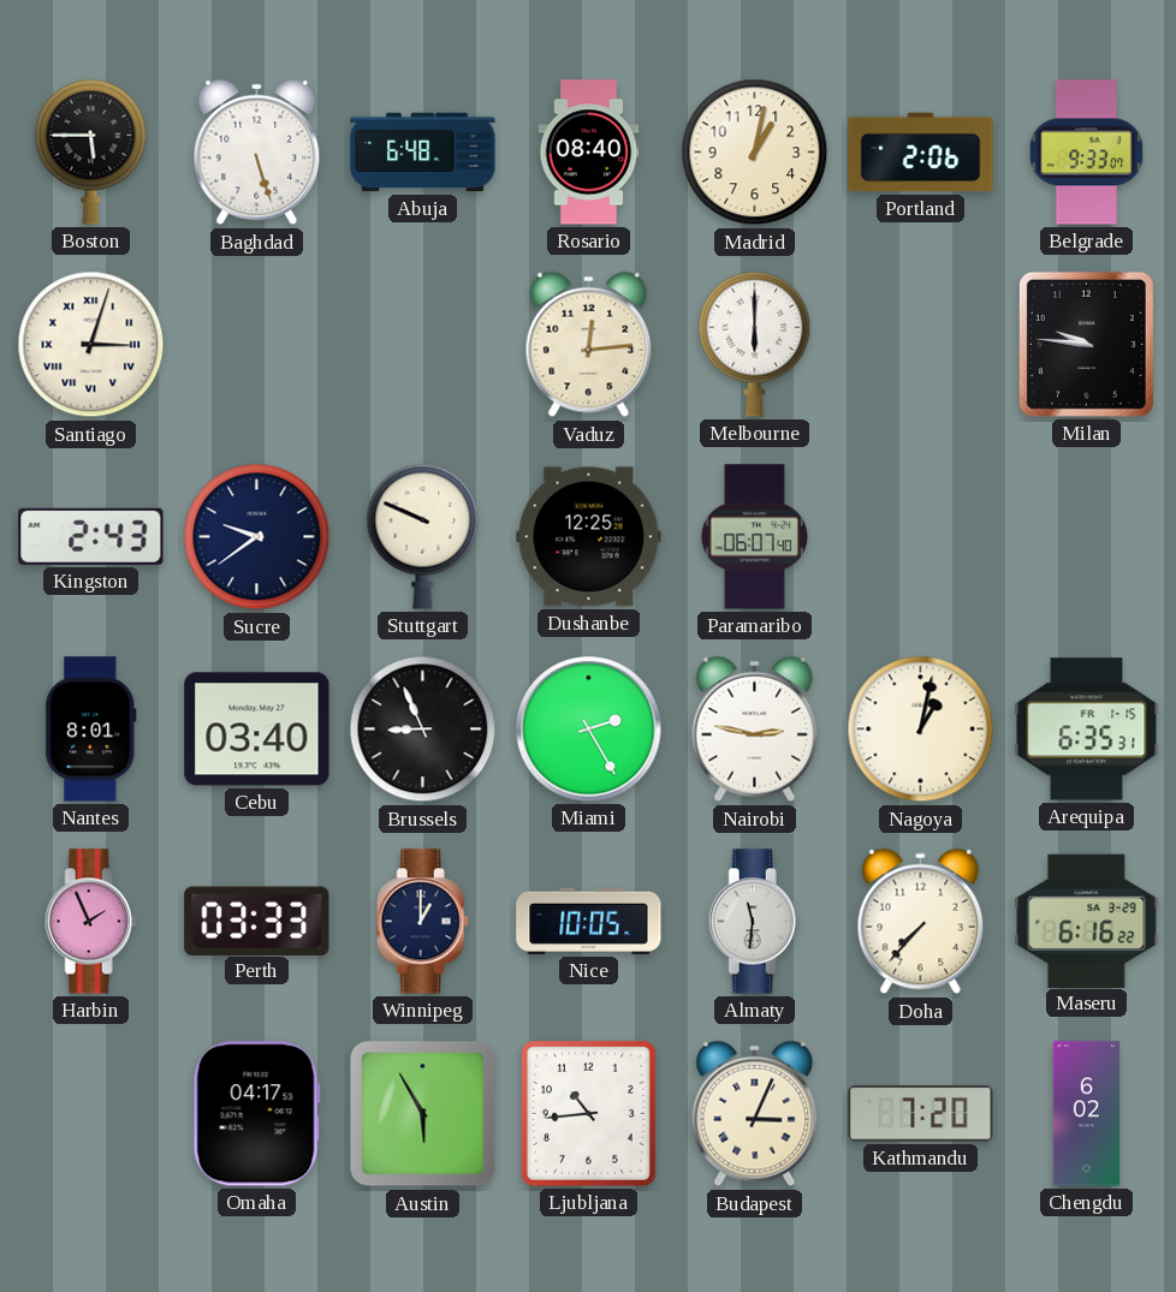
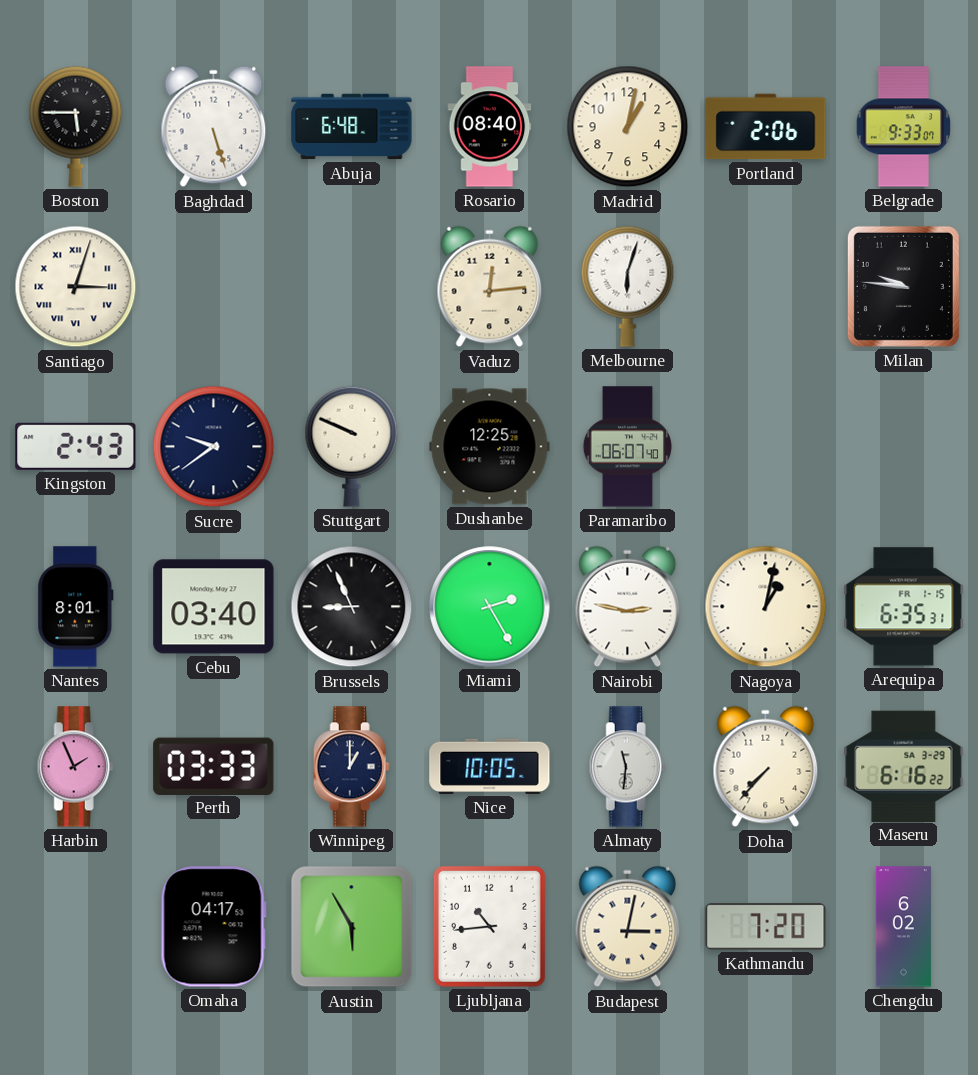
Melbourne: 6:00 -> 6:03
Budapest: 3:04 -> 3:02
